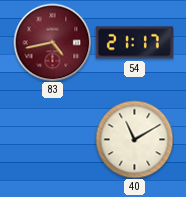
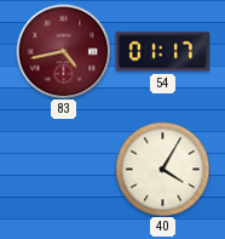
54: 21:17 -> 01:17
40: 11:10 -> 4:05
